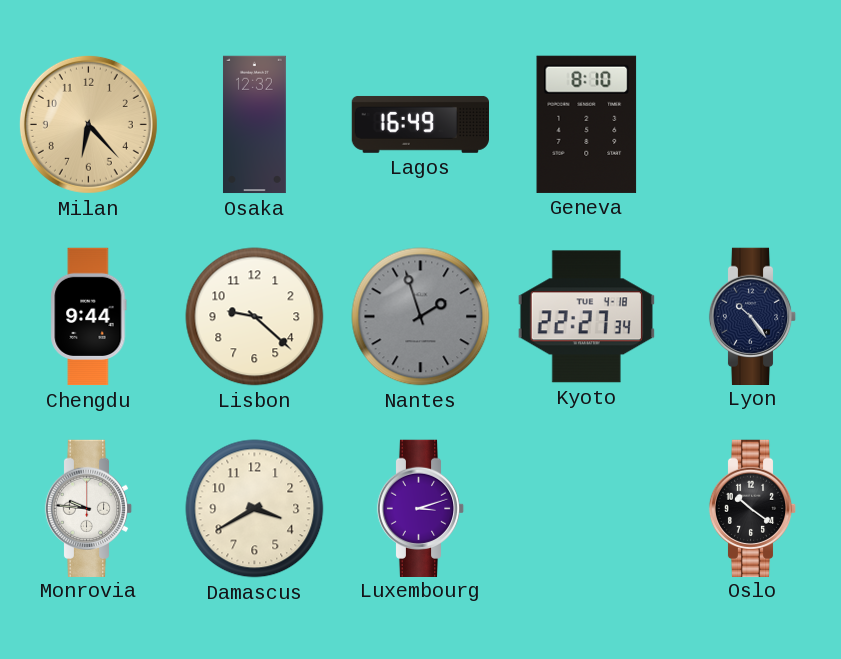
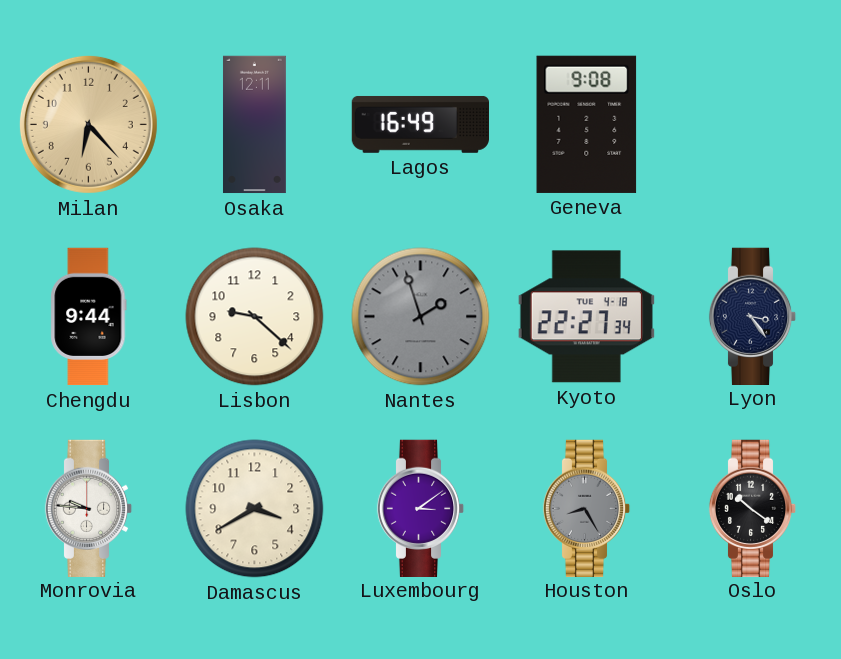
Osaka: 12:32 -> 12:11
Geneva: 8:10 -> 9:08
Lyon: 10:24 -> 3:24
Luxembourg: 3:12 -> 3:09
Houston: none -> 8:25
